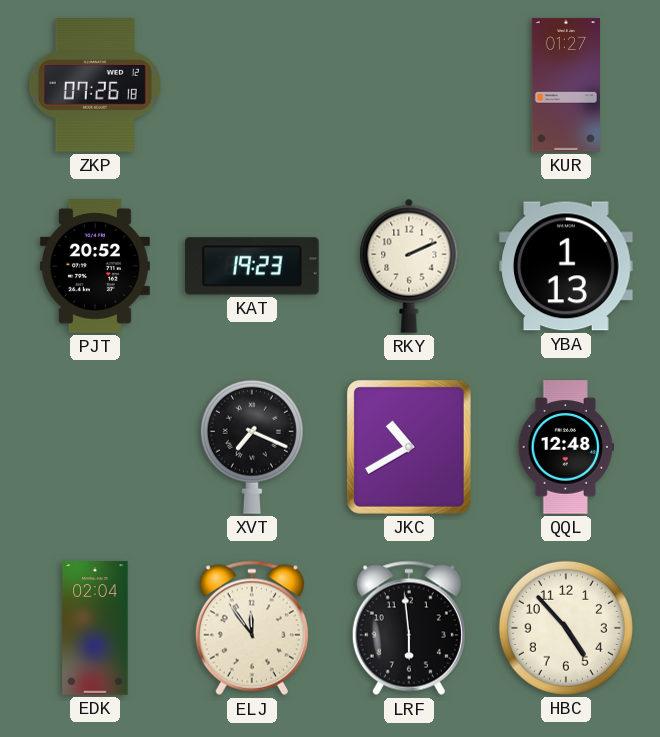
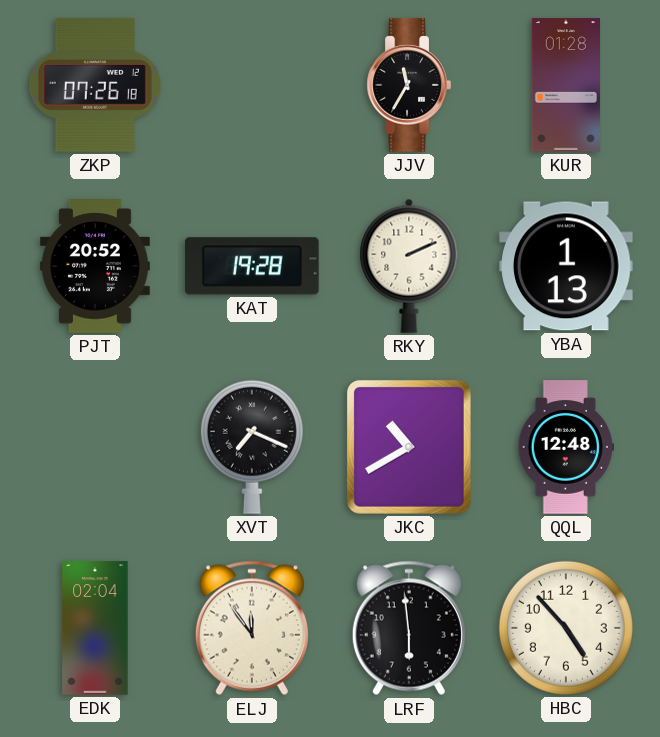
JJV: none -> 11:35
KUR: 01:27 -> 01:28
KAT: 19:23 -> 19:28
